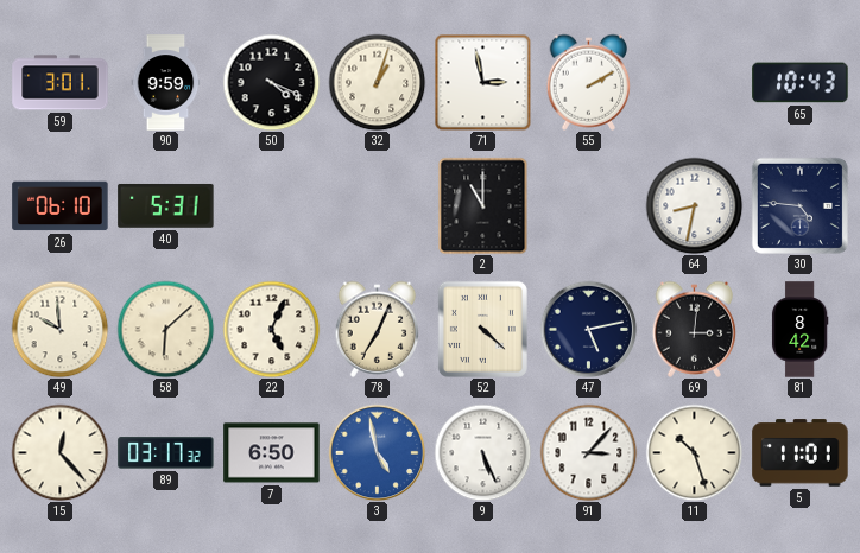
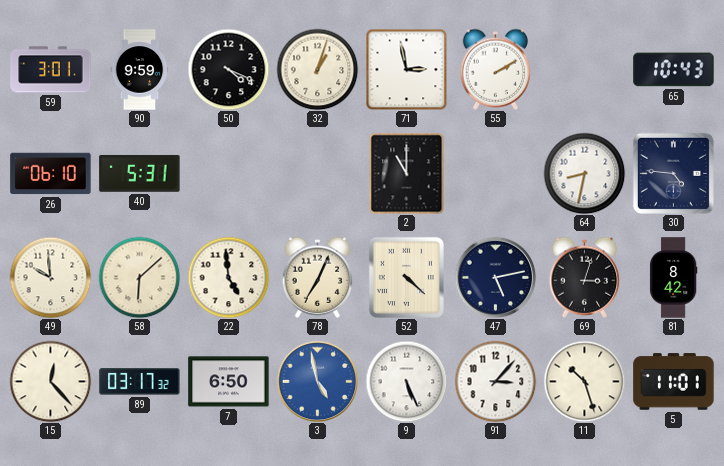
22: 5:04 -> 4:59
69: 3:01 -> 3:03
